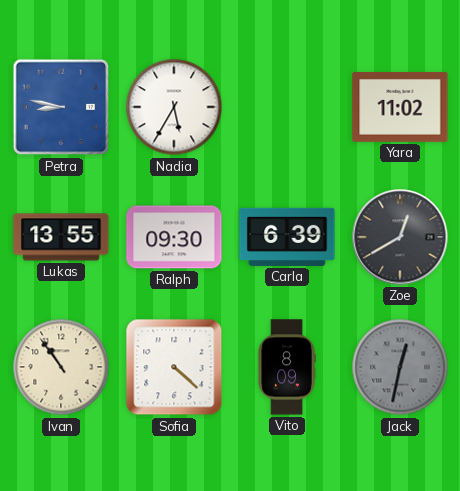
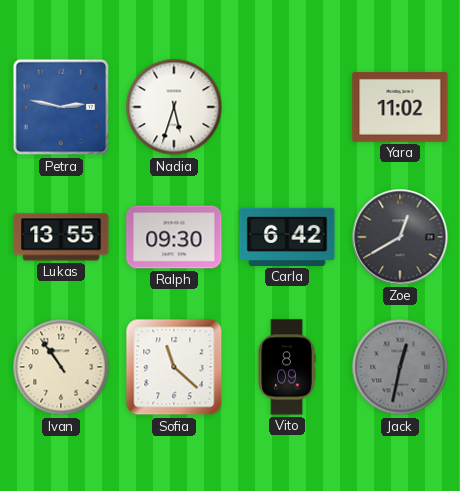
Petra: 8:47 -> 2:47
Nadia: 5:35 -> 5:33
Carla: 6:39 -> 6:42
Sofia: 4:22 -> 11:22
